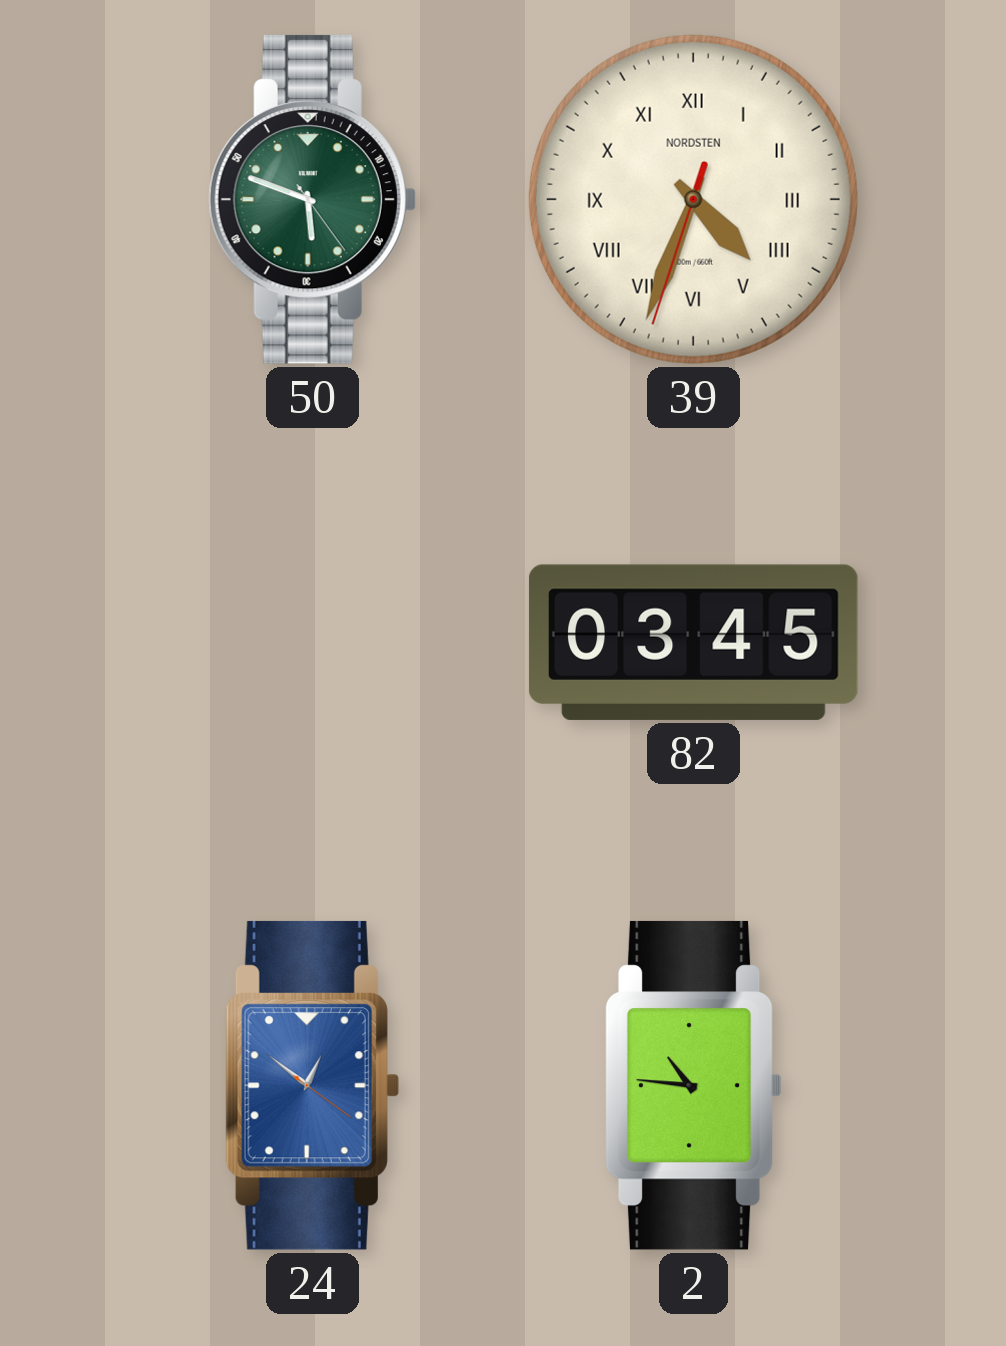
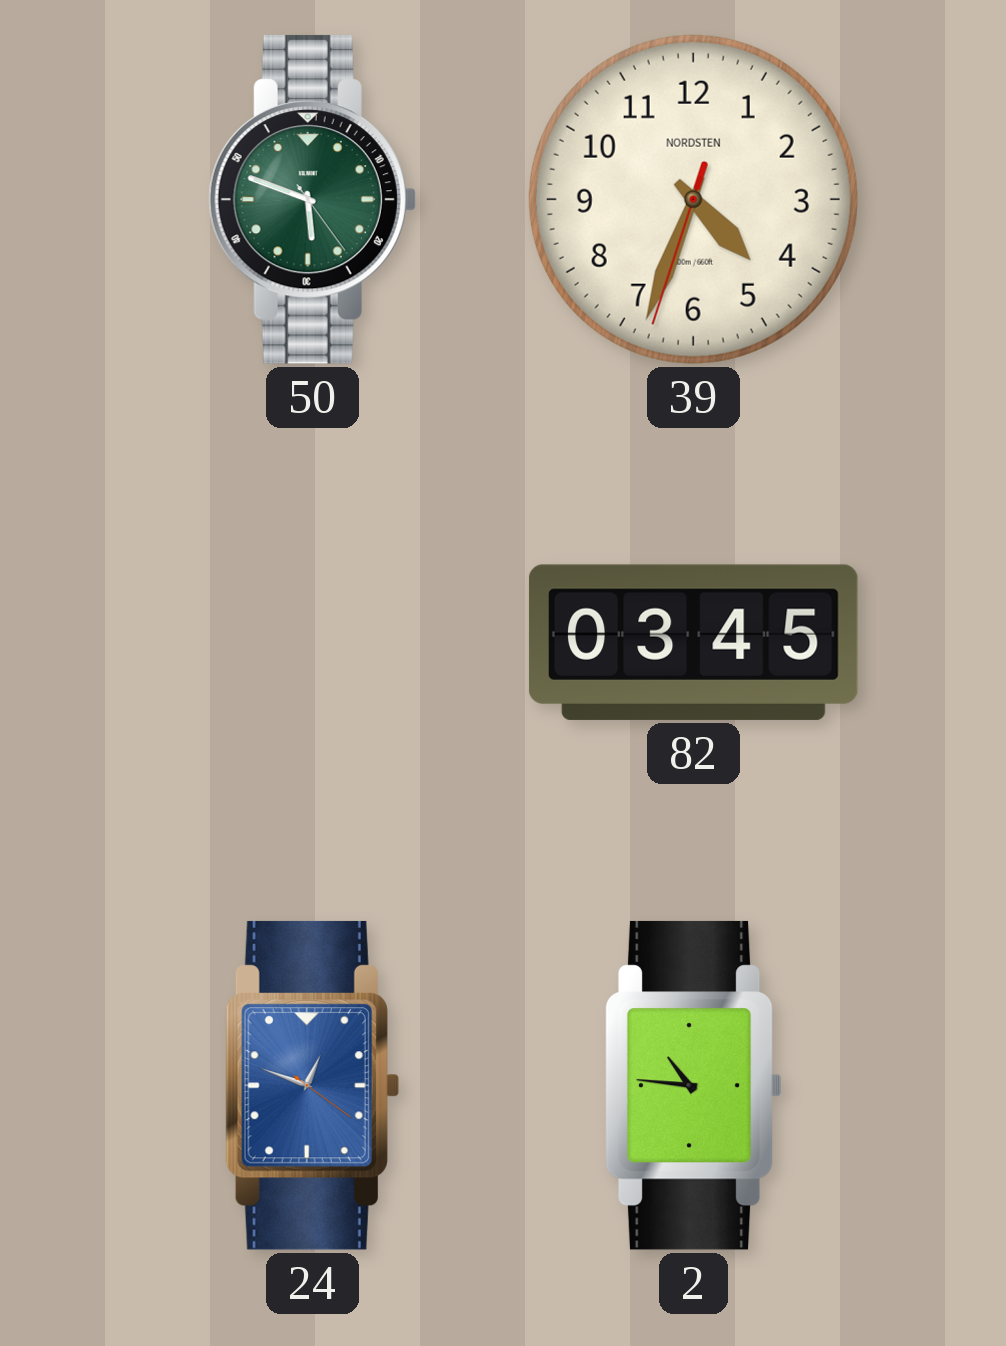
39 numerals: Roman -> Arabic
24: 12:51 -> 12:48
